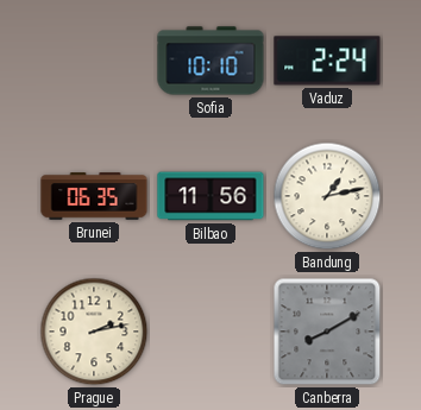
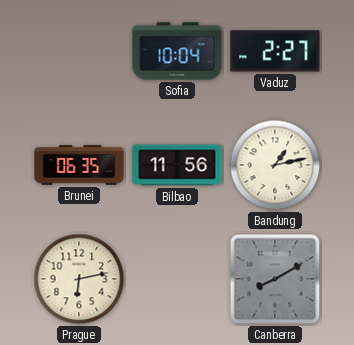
Sofia: 10:10 -> 10:04
Vaduz: 2:24 -> 2:27
Prague: 2:13 -> 6:13
